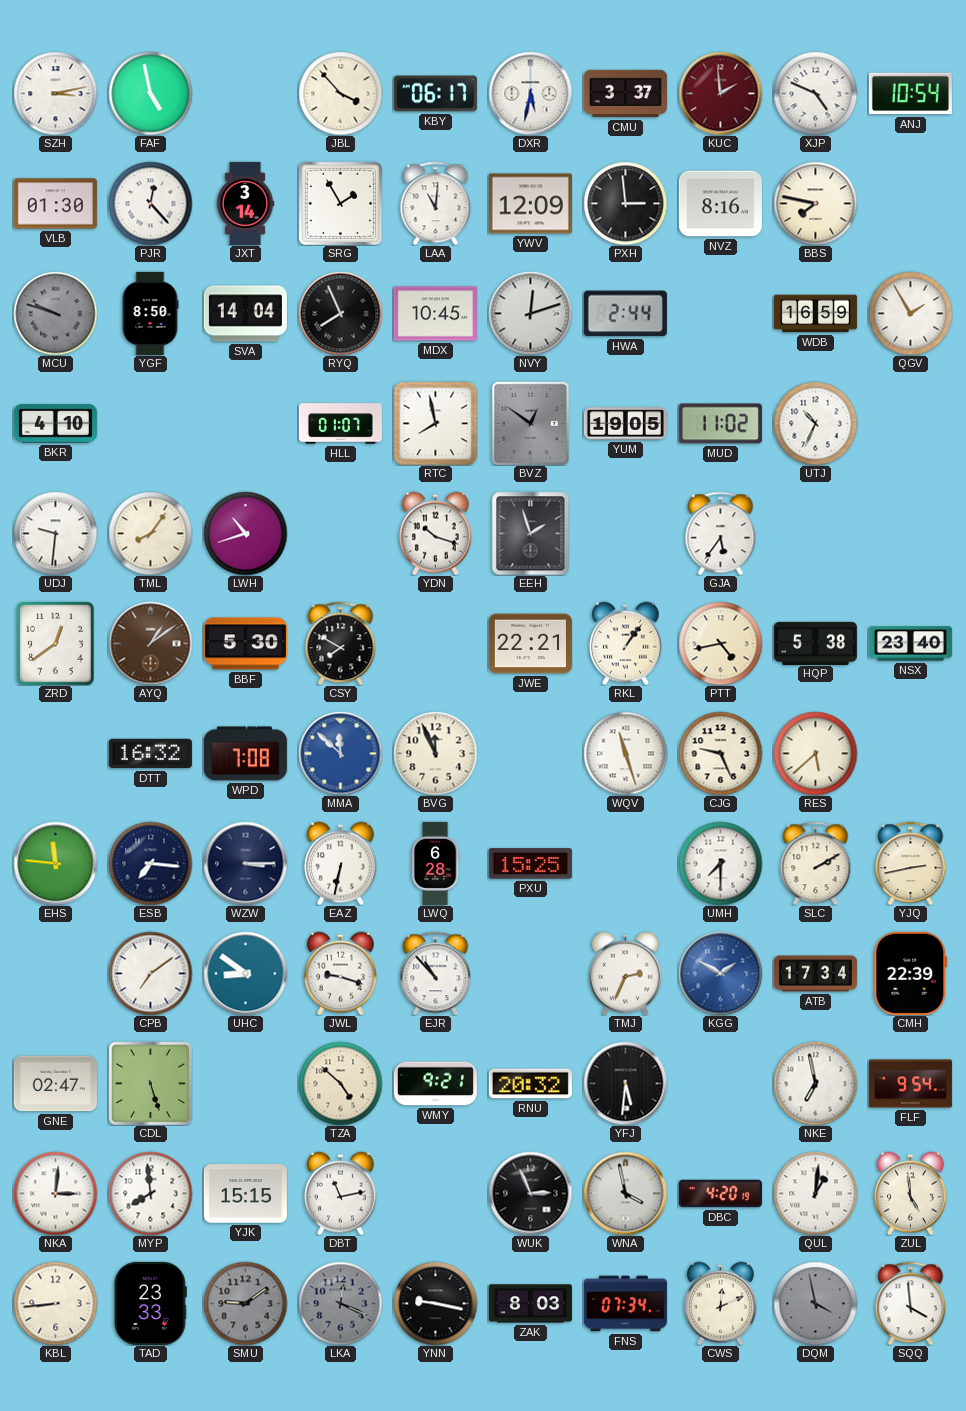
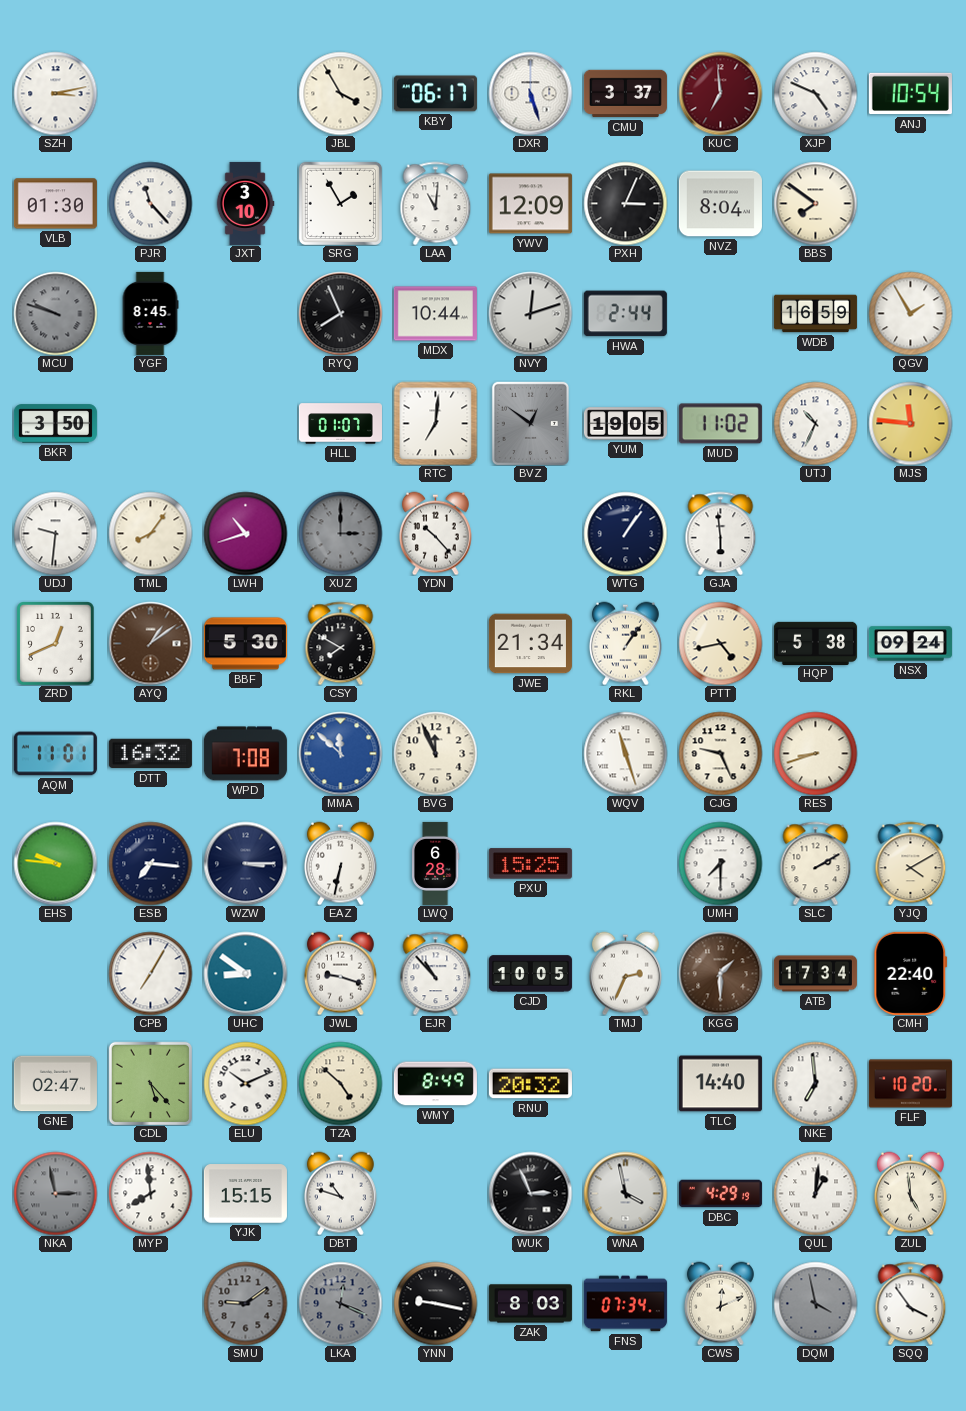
FAF: 4:58 -> none
JBL: 3:53 -> 3:55
DXR: 5:32 -> 5:27
KUC: 1:59 -> 6:59
PJR: 12:23 -> 11:23
JXT: 3:14 -> 3:10
PXH: 2:59 -> 3:04
NVZ: 8:16 -> 8:04
BBS: 7:47 -> 7:51
YGF: 8:50 -> 8:45
SVA: 14:04 -> none
MDX: 10:45 -> 10:44
BKR: 4:10 -> 3:50
RTC: 7:58 -> 7:01
MJS: none -> 11:46
XUZ: none -> 3:00
YDN: 10:18 -> 10:23
EEH: 1:57 -> none
WTG: none -> 1:06
GJA: 5:36 -> 5:59
ZRD: 12:39 -> 12:41
JWE: 22:21 -> 21:34
NSX: 23:40 -> 09:24
AQM: none -> 11:01
RES: 5:38 -> 8:42
EHS: 11:46 -> 9:46
YJQ: 2:43 -> 4:10
CPB: 7:09 -> 7:05
CJD: none -> 10:05
KGG: 1:50 -> 1:30
KGG dial: blue -> brown
CMH: 22:39 -> 22:40
CDL: 5:27 -> 5:23
ELU: none -> 10:11
WMY: 9:21 -> 8:49
YFJ: 5:31 -> none
TLC: none -> 14:40
NKE: 6:58 -> 6:59
FLF: 9:54 -> 10:20
NKA: 3:01 -> 2:58
NKA dial: white -> grey
DBT: 11:13 -> 10:48
DBC: 4:20 -> 4:29
KBL: 8:44 -> none
TAD: 23:33 -> none
SQQ: 3:59 -> 3:54
